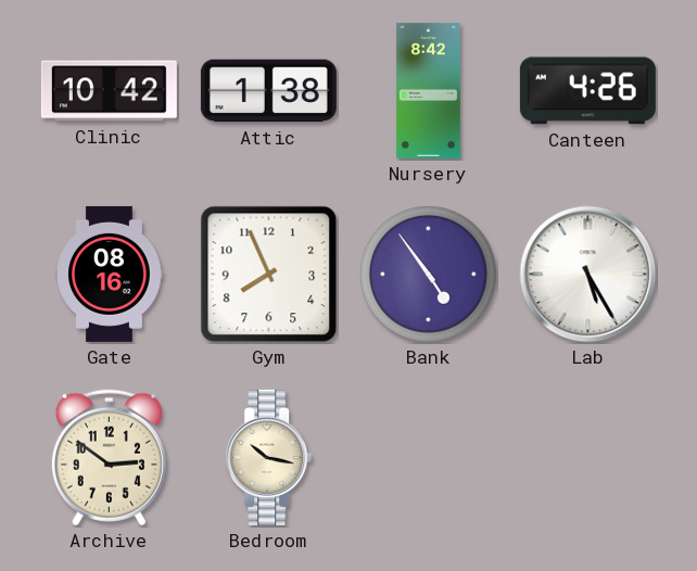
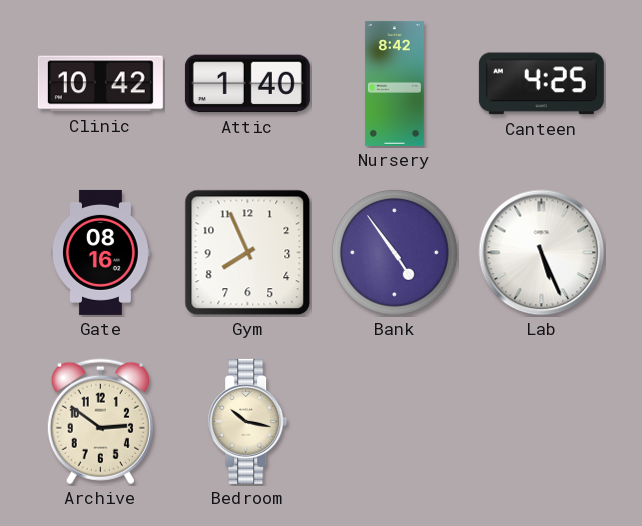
Attic: 1:38 -> 1:40
Canteen: 4:26 -> 4:25
Lab: 5:25 -> 5:26
